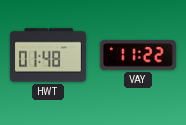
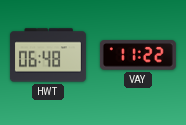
HWT: 01:48 -> 06:48
